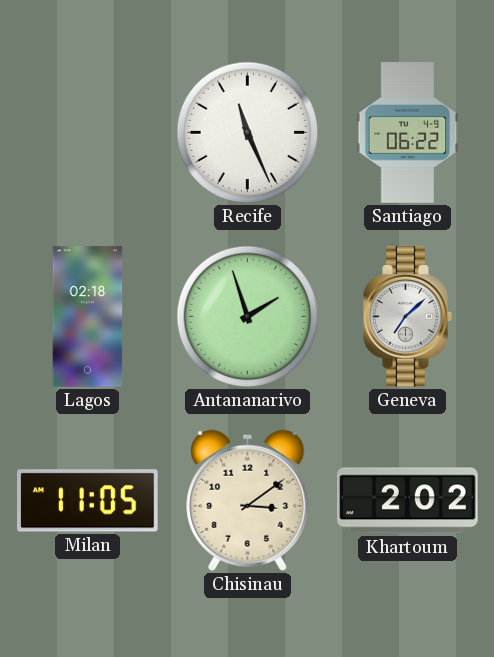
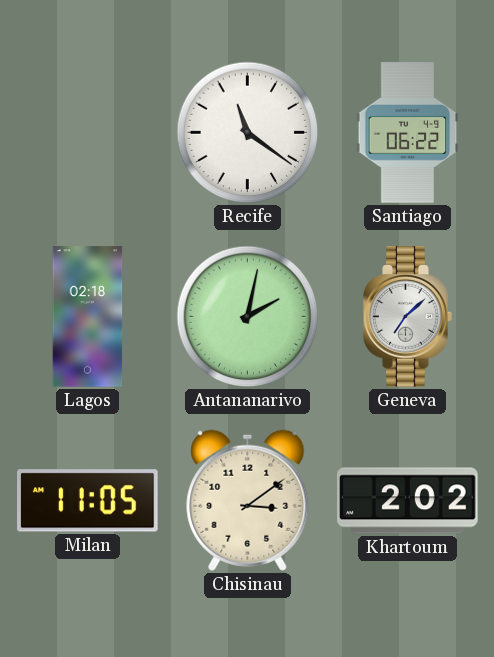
Recife: 11:26 -> 11:21
Antananarivo: 1:57 -> 2:02
